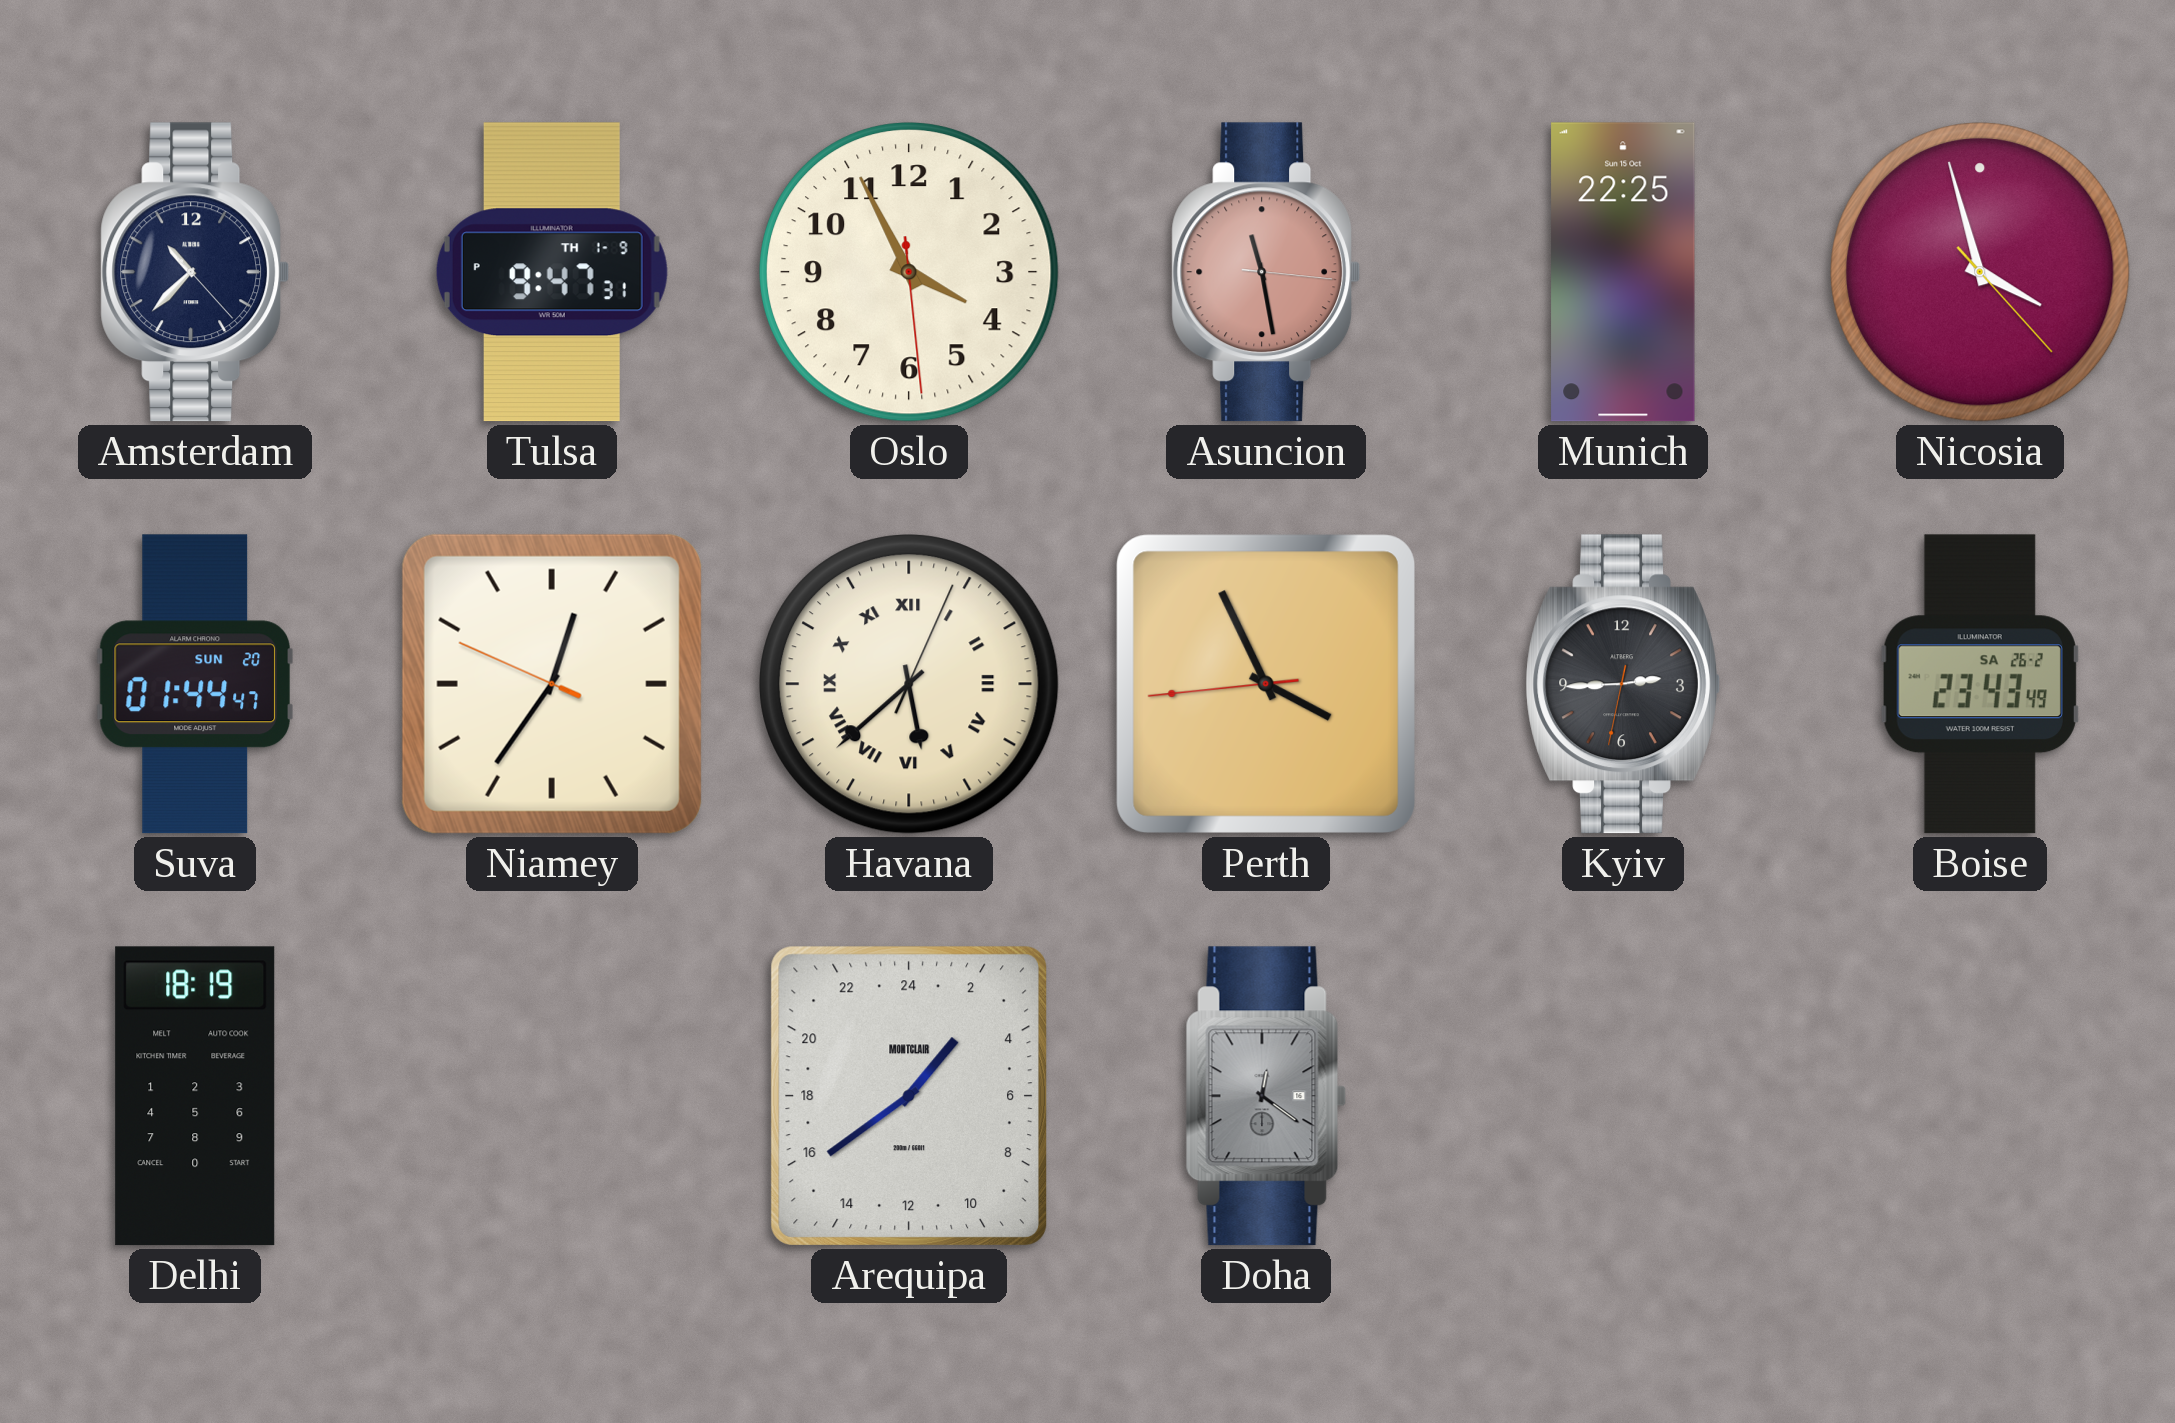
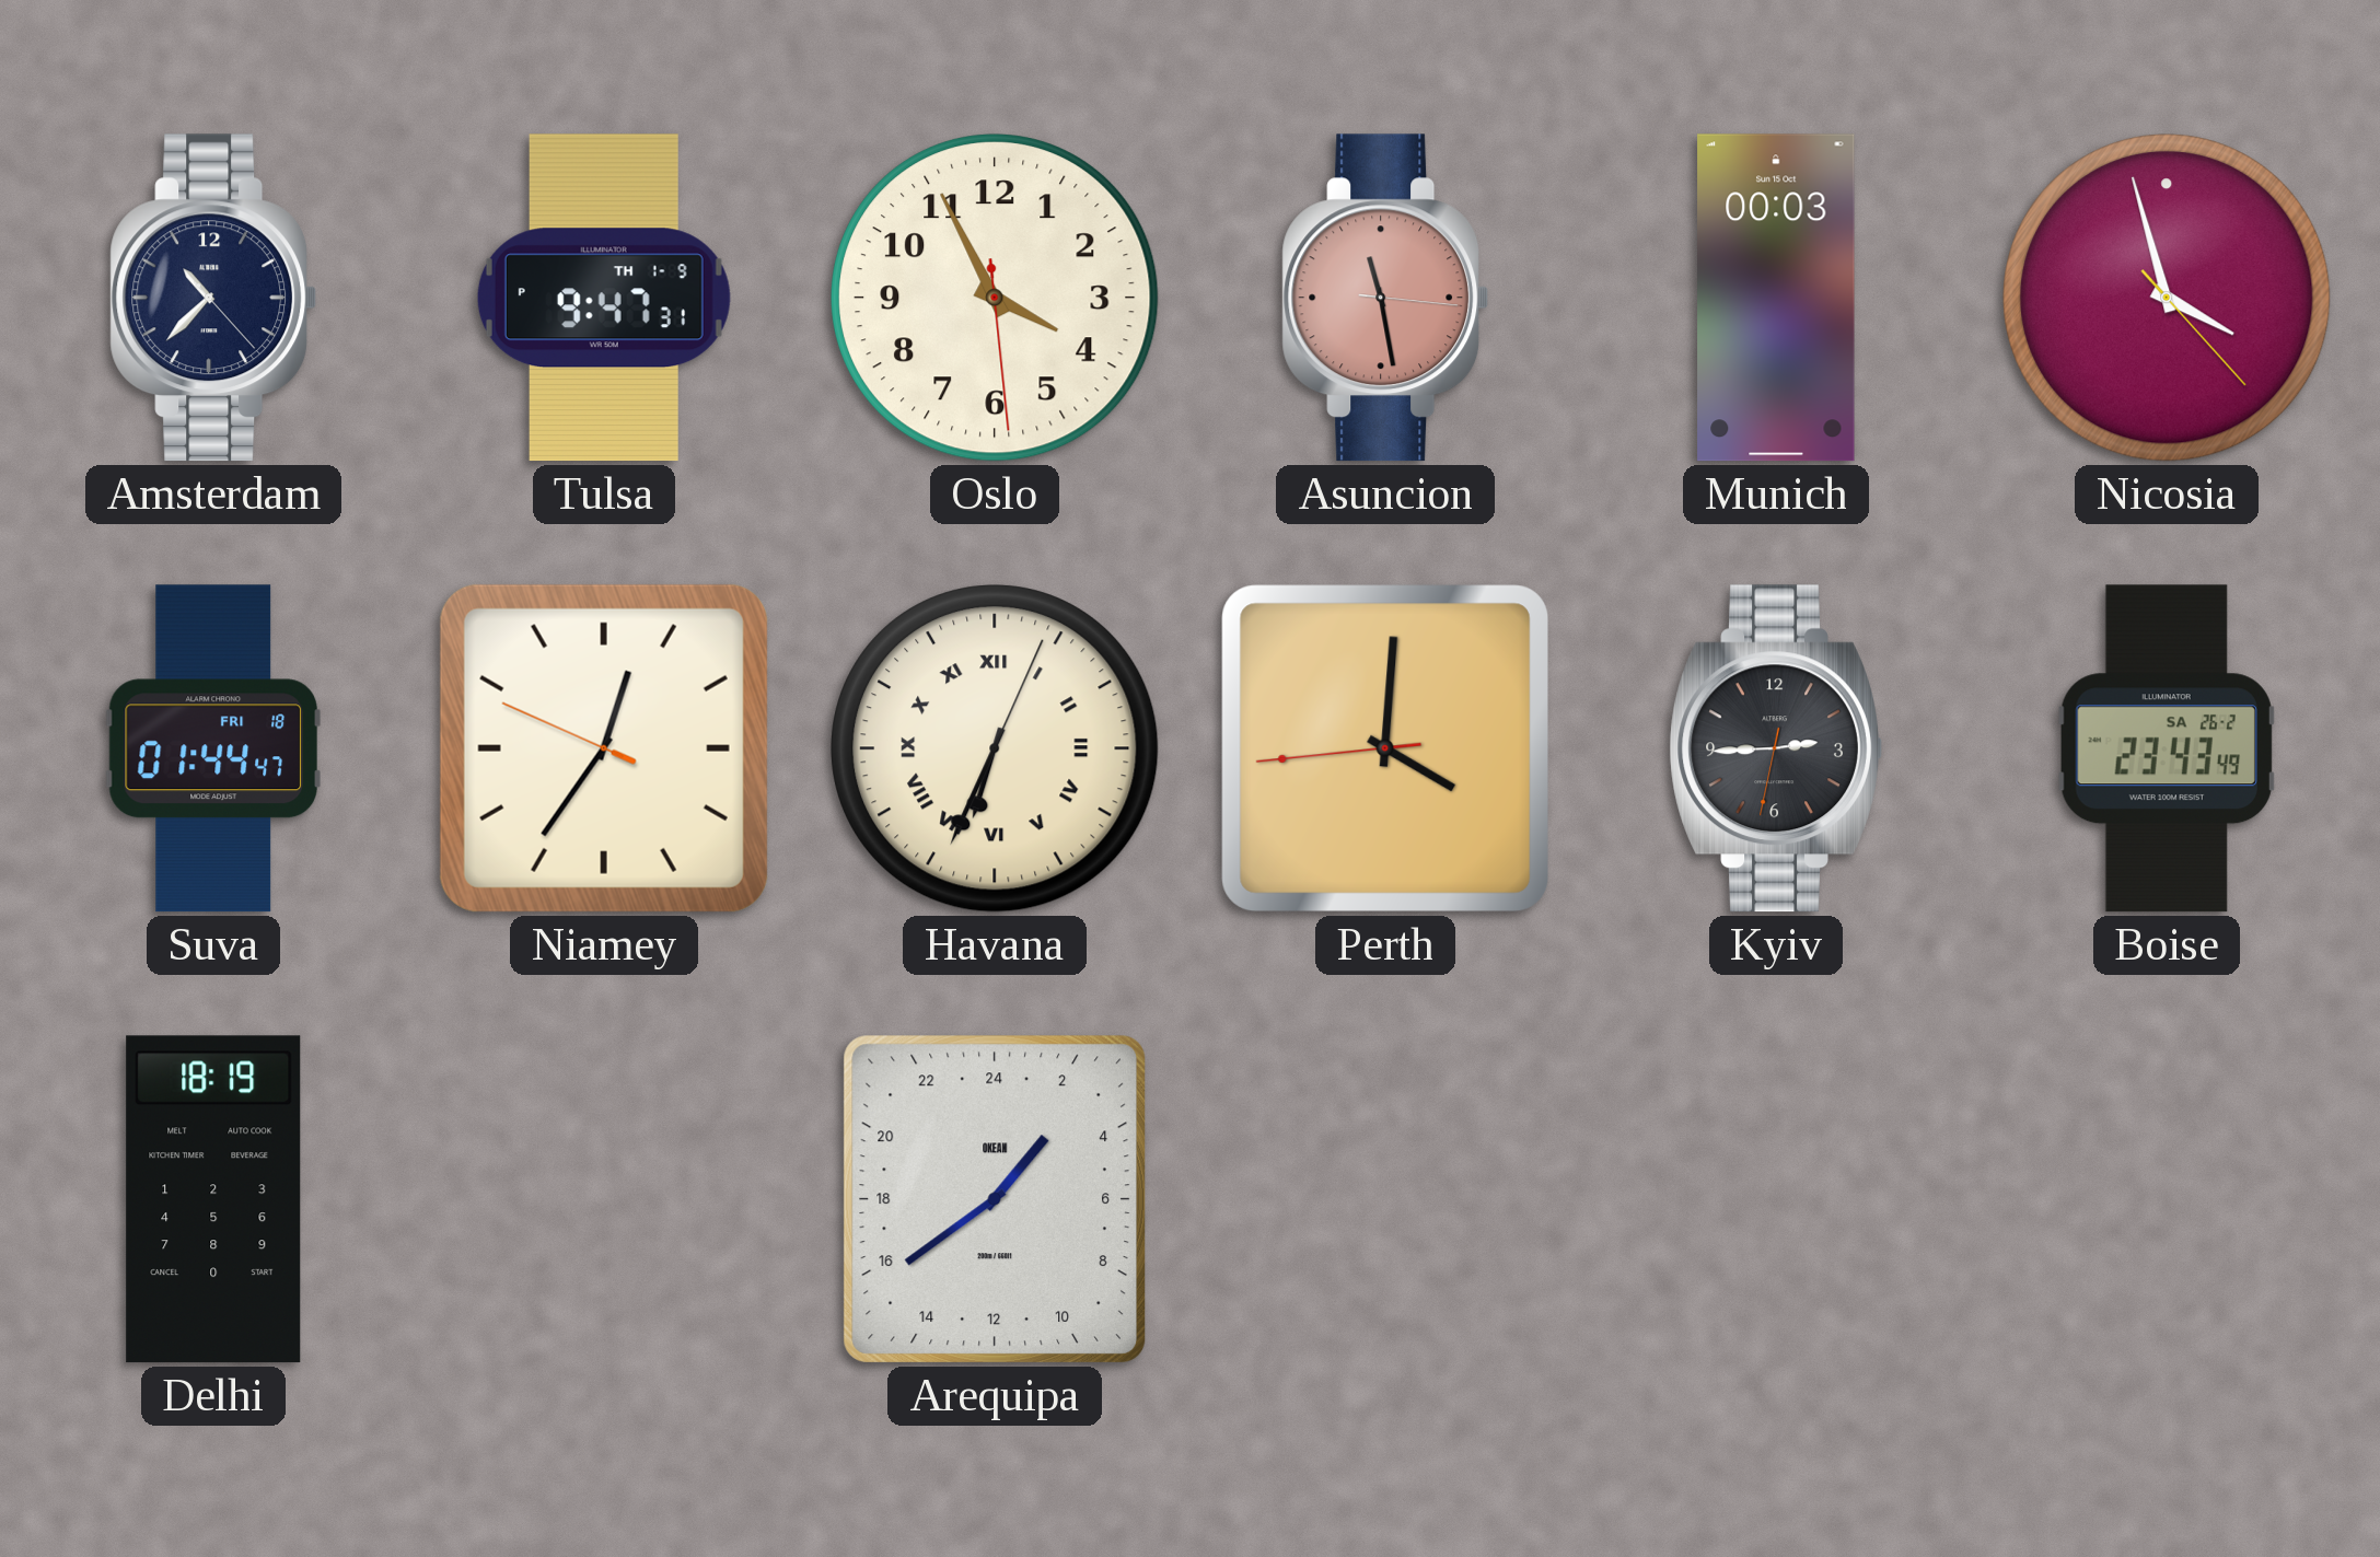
Munich: 22:25 -> 00:03
Suva date: SUN 20 -> FRI 18
Havana: 5:38 -> 6:34
Perth: 3:55 -> 4:00
Arequipa brand: MONTCLAIR -> OKEAN
Doha: 12:21 -> none
